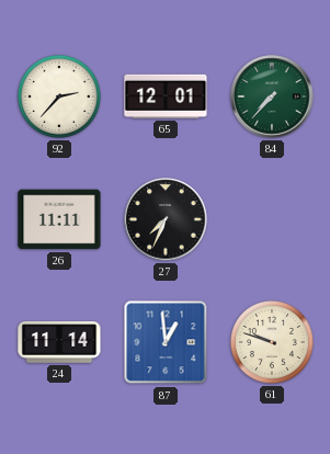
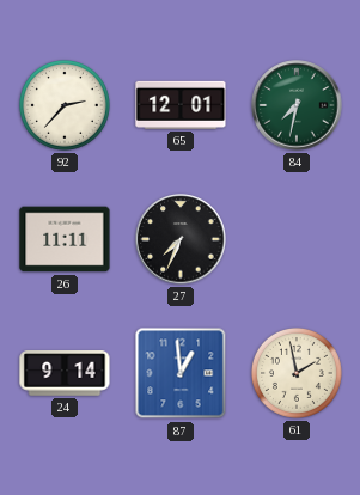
84: 7:37 -> 7:32
24: 11:14 -> 9:14
61: 9:48 -> 1:58
